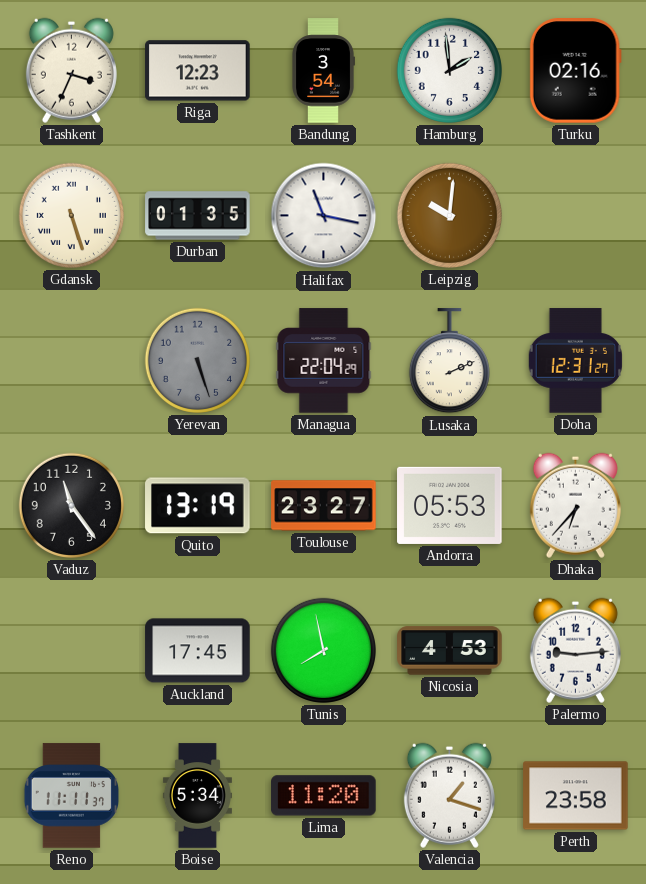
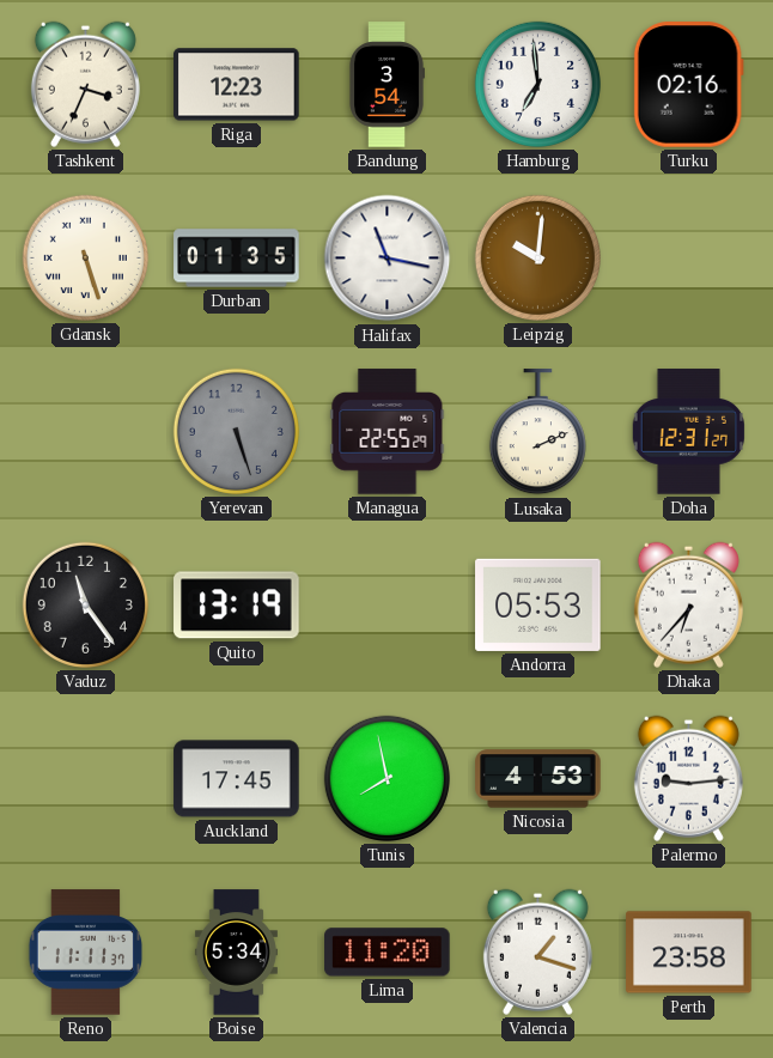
Hamburg: 1:59 -> 6:59
Managua: 22:04 -> 22:55
Toulouse: 23:27 -> none
